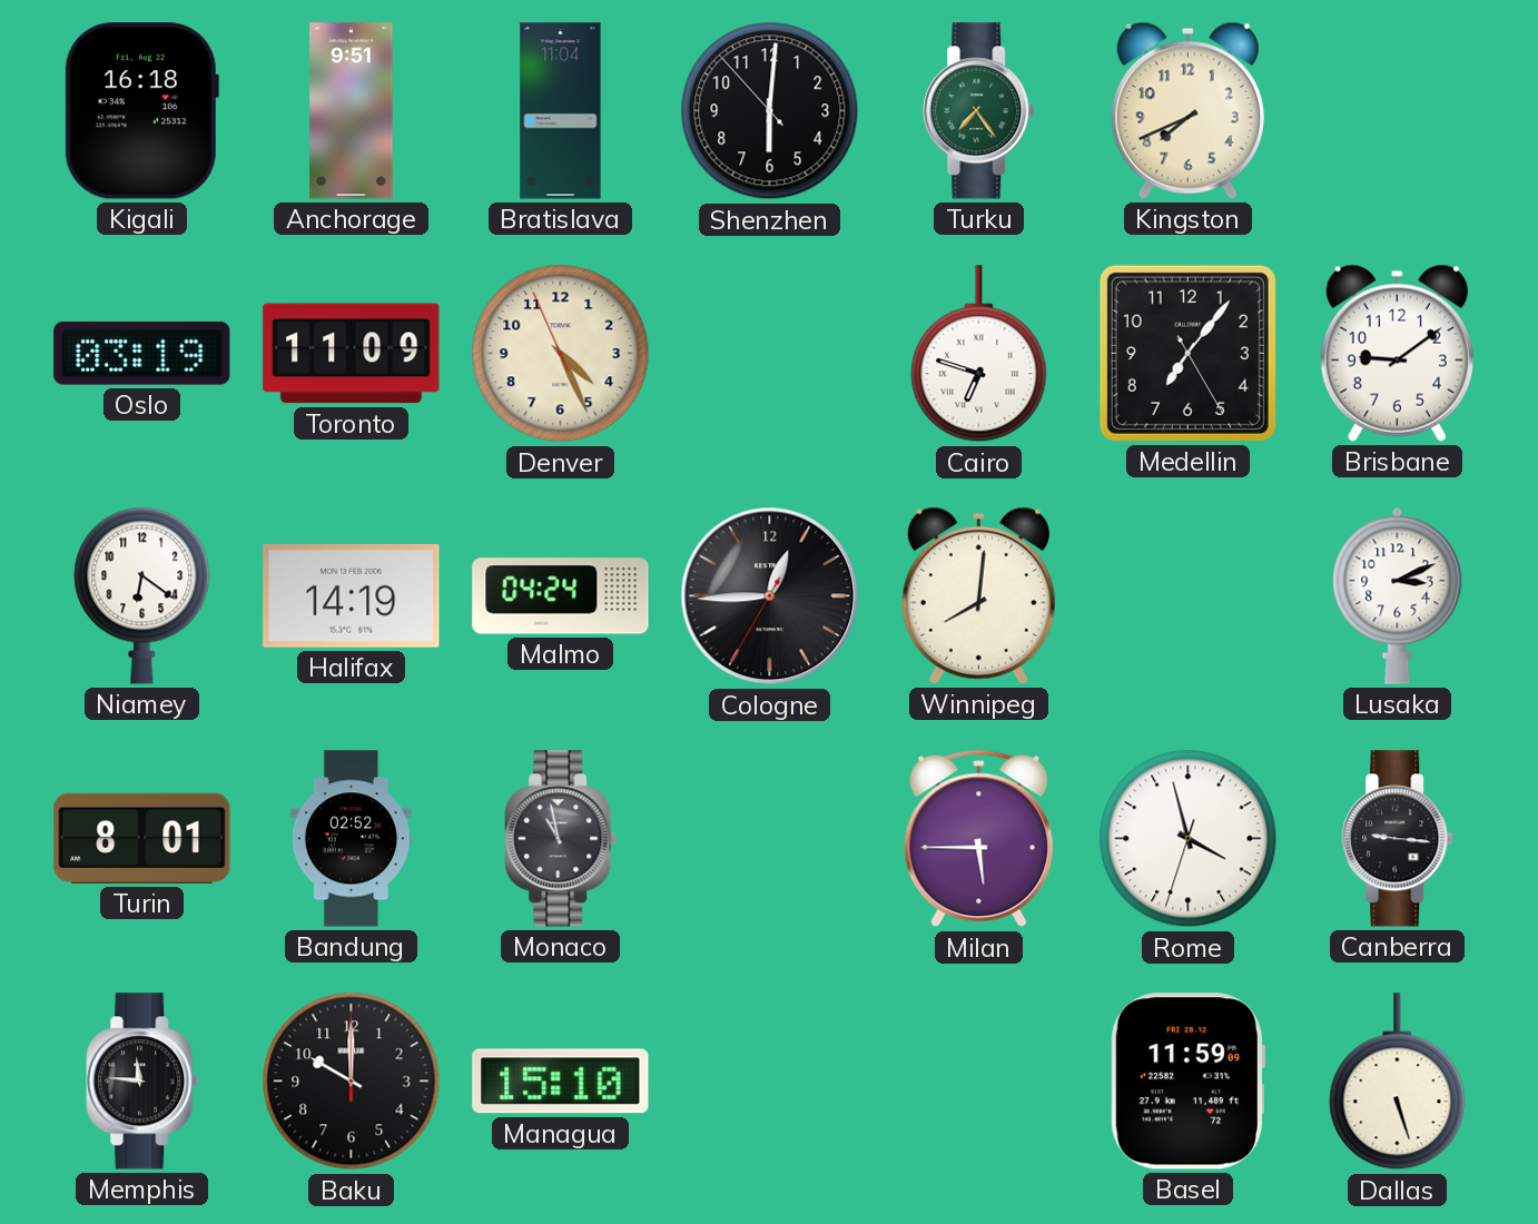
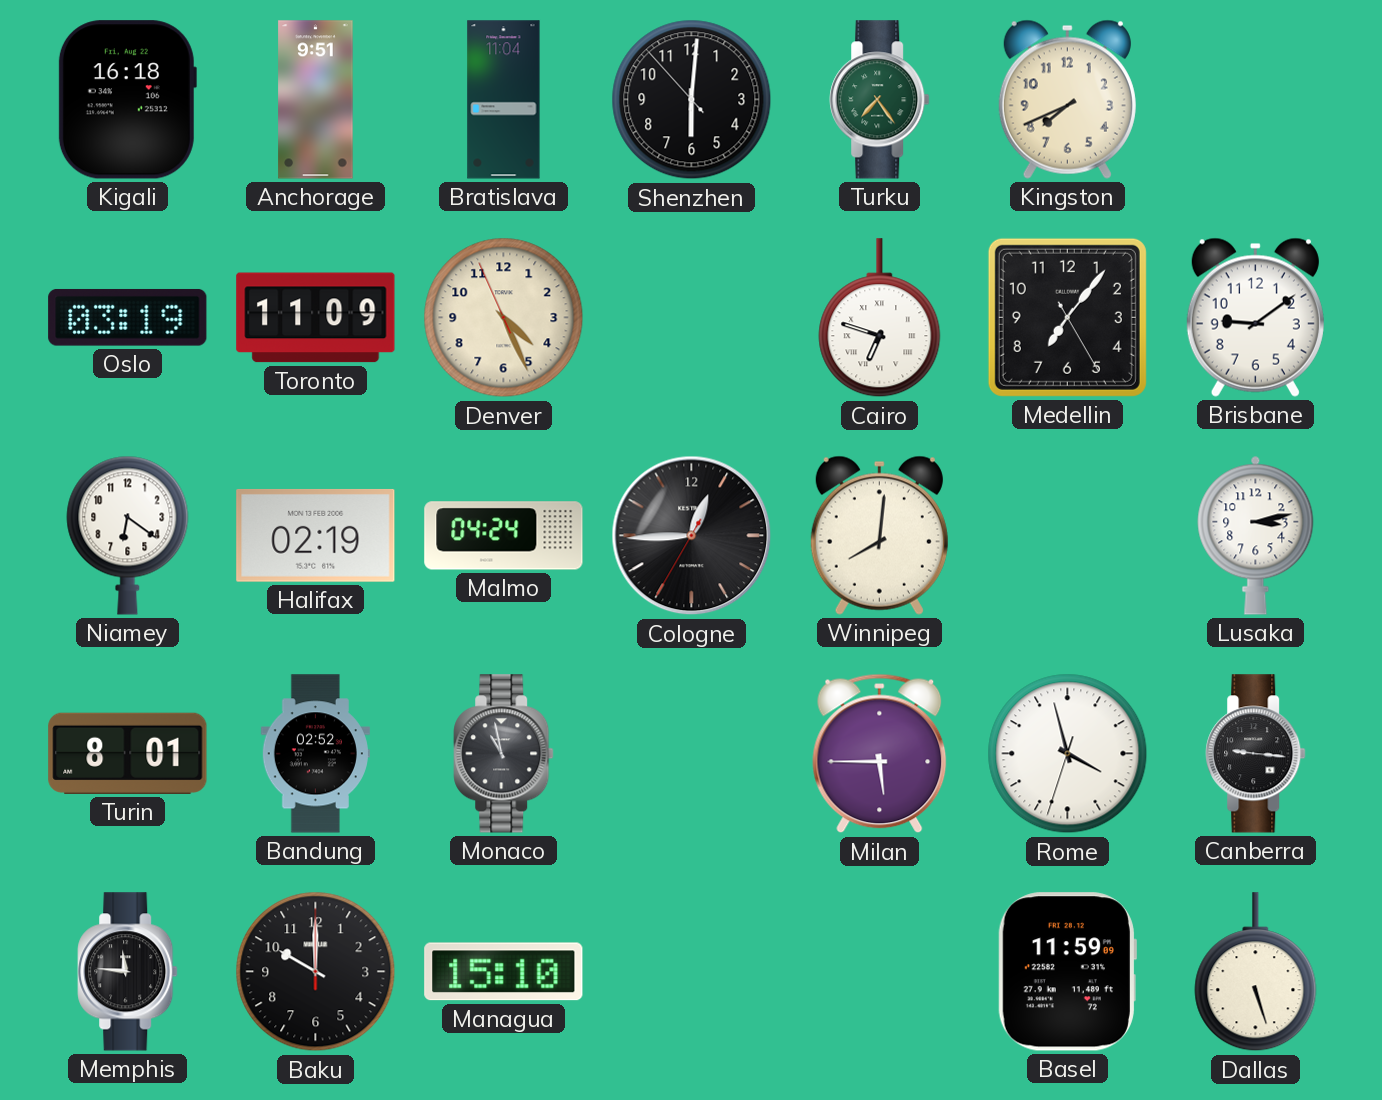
Halifax: 14:19 -> 02:19
Lusaka: 3:11 -> 3:13
